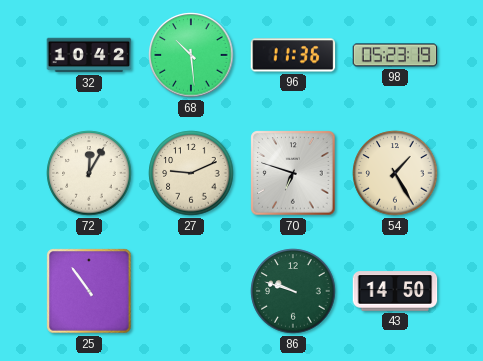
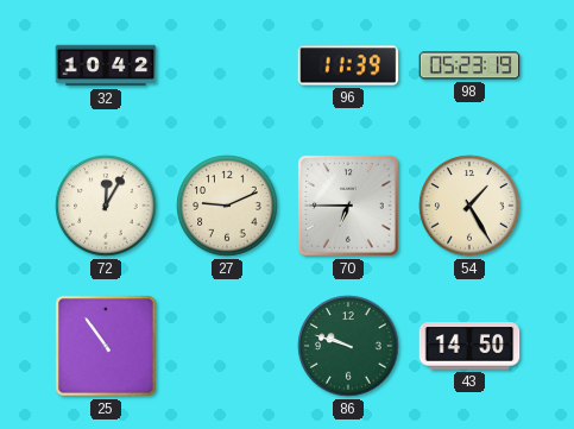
68: 10:29 -> none
96: 11:36 -> 11:39
70: 6:48 -> 6:45
